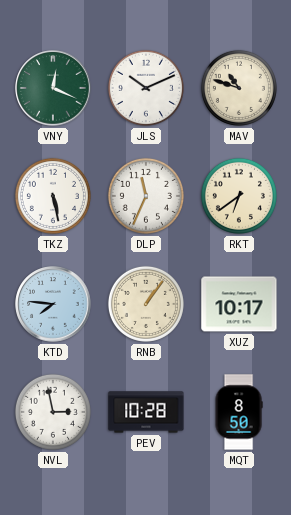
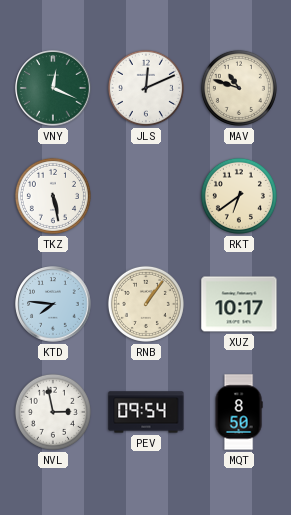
JLS: 10:11 -> 12:11
DLP: 11:34 -> none
PEV: 10:28 -> 09:54
